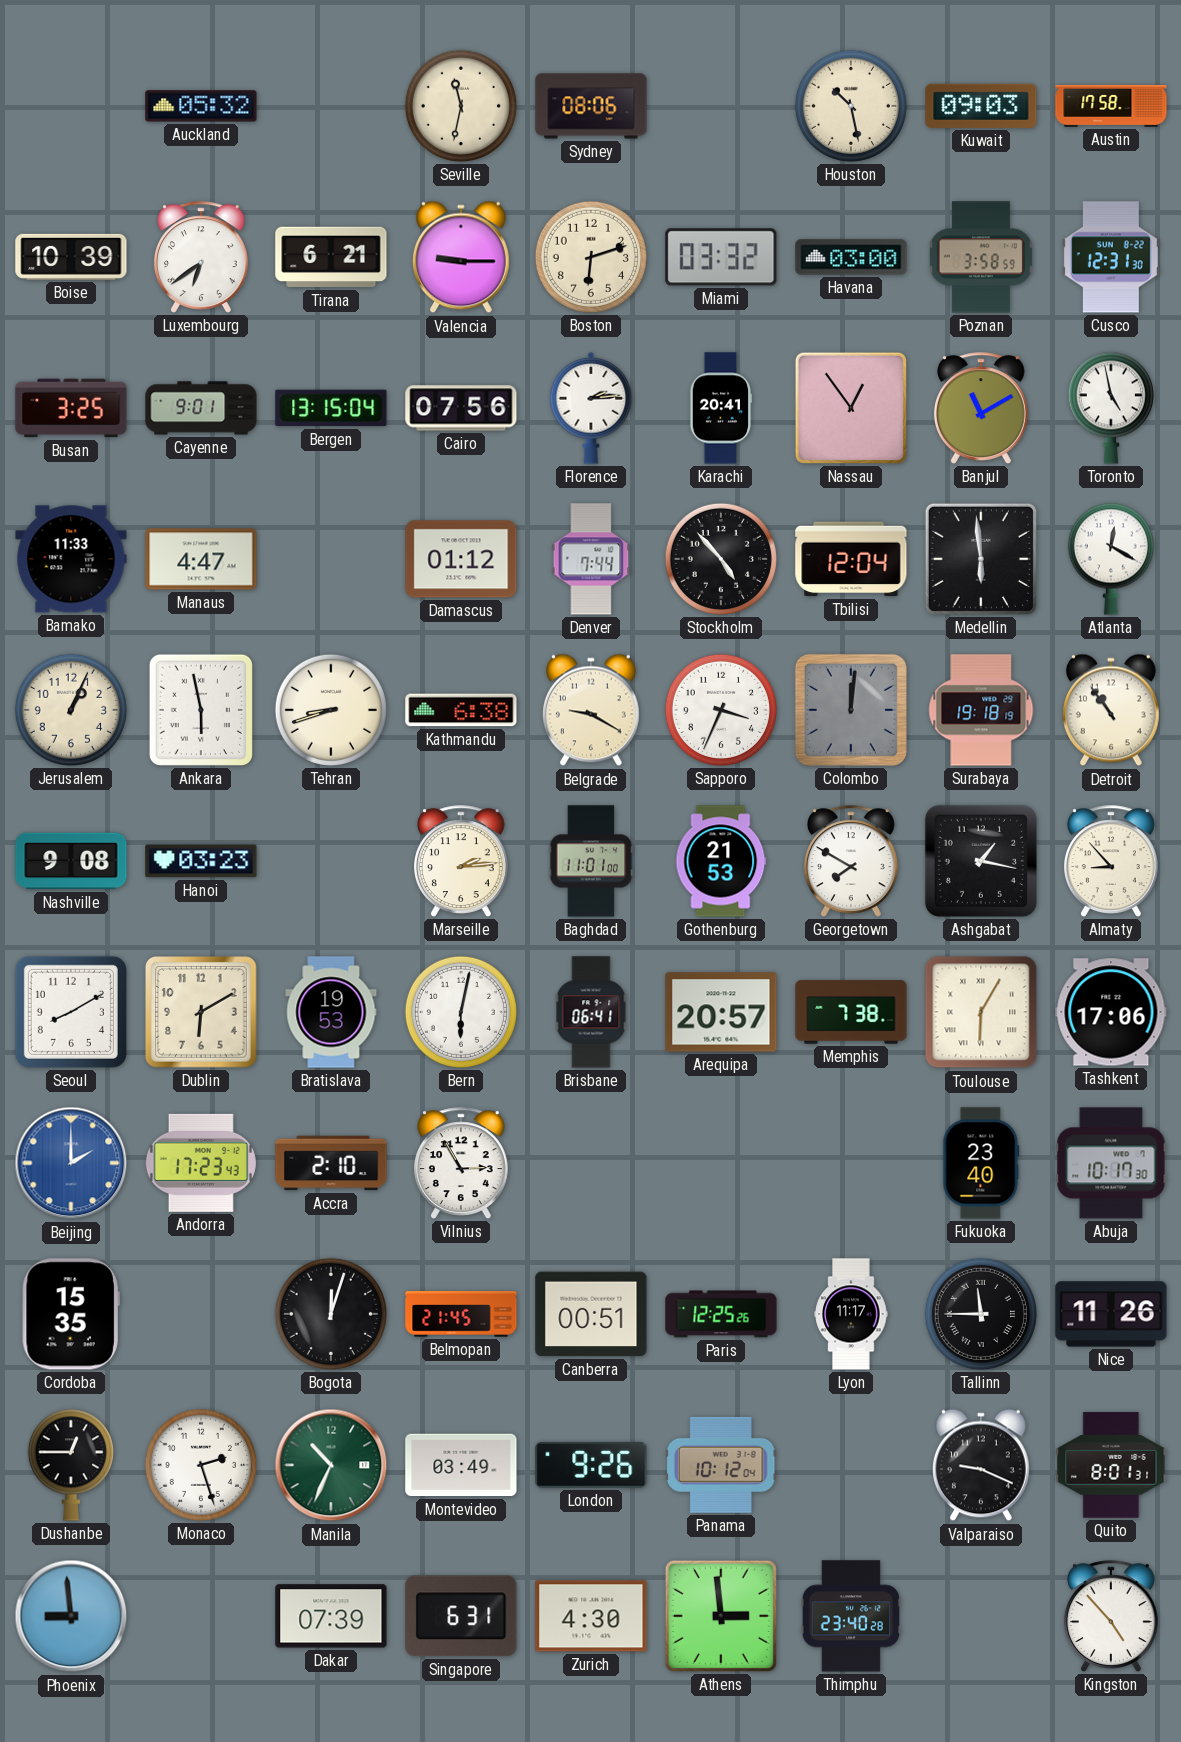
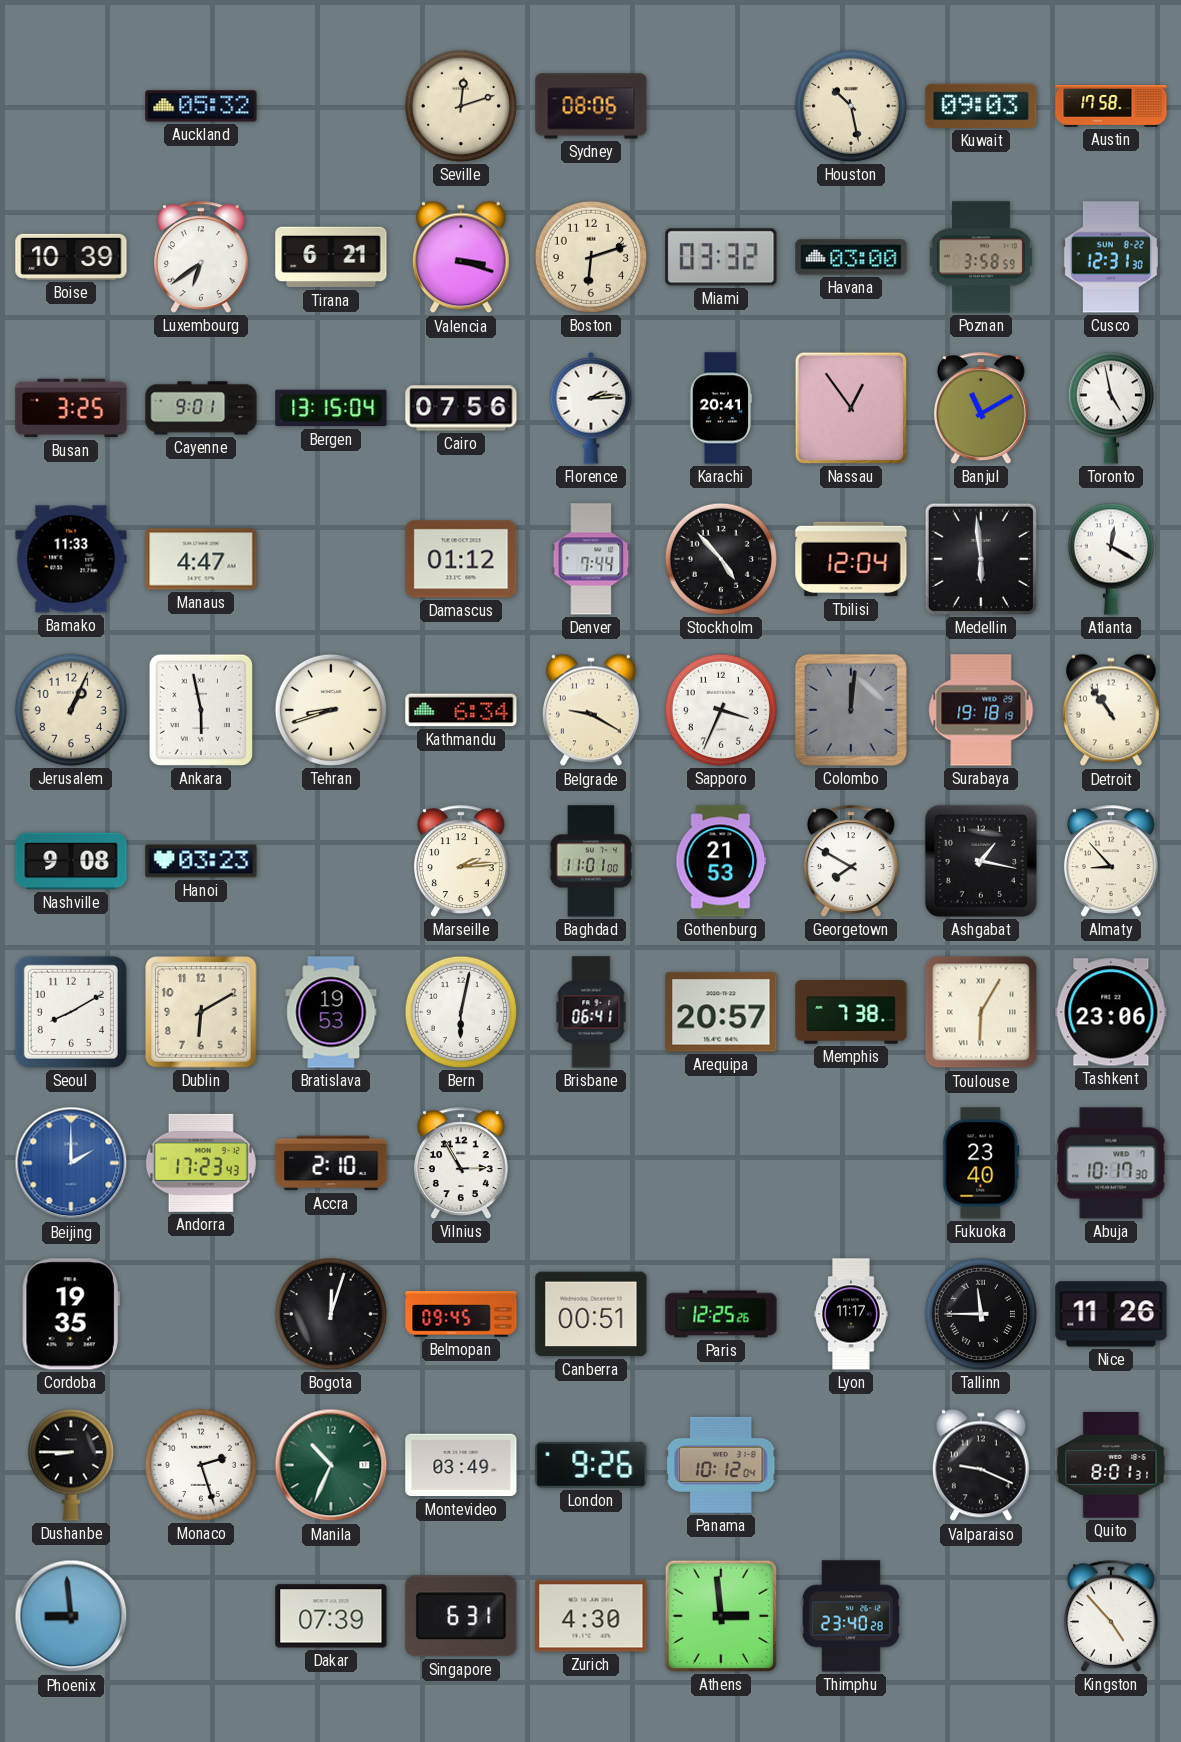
Seville: 11:32 -> 12:12
Valencia: 9:15 -> 3:18
Kathmandu: 6:38 -> 6:34
Tashkent: 17:06 -> 23:06
Cordoba: 15:35 -> 19:35
Belmopan: 21:45 -> 09:45
Dushanbe: 12:45 -> 8:45
